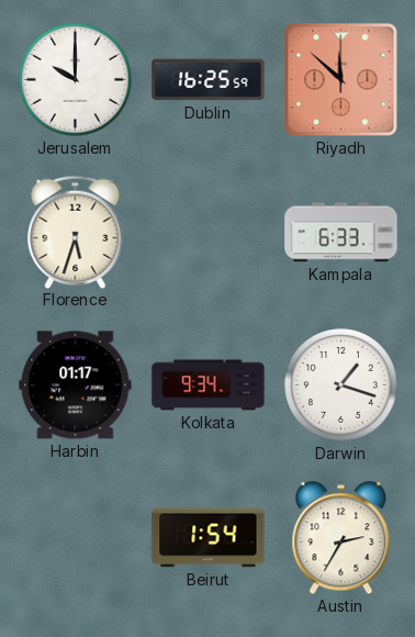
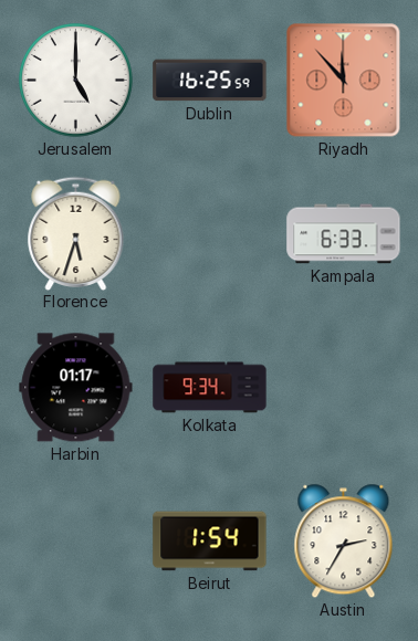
Jerusalem: 10:00 -> 5:00
Riyadh: 11:52 -> 11:53
Darwin: 1:18 -> none
